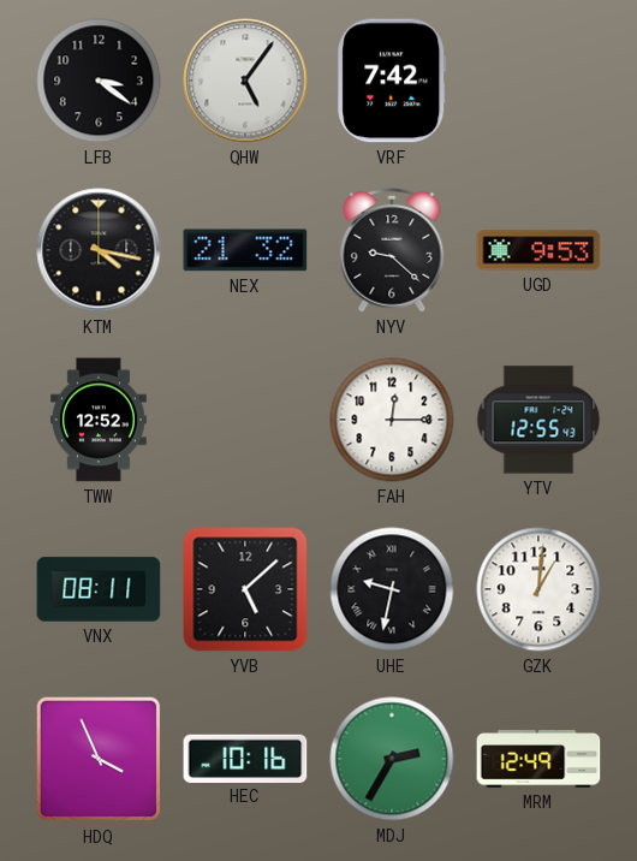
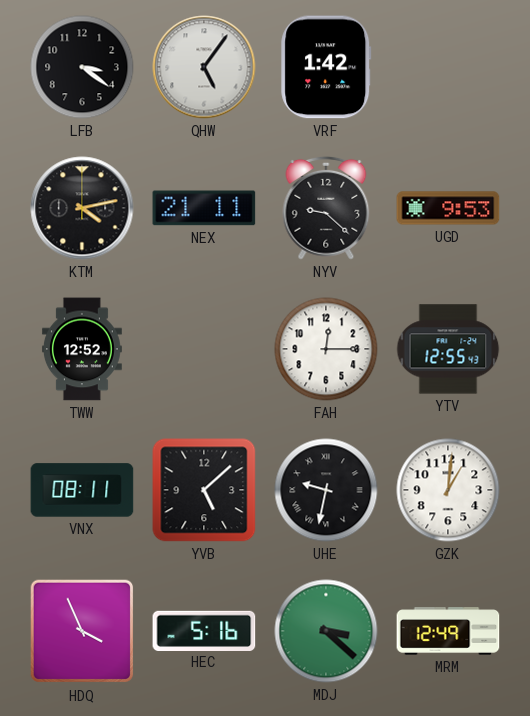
VRF: 7:42 -> 1:42
KTM: 4:17 -> 4:13
NEX: 21:32 -> 21:11
HEC: 10:16 -> 5:16
MDJ: 2:35 -> 3:22
